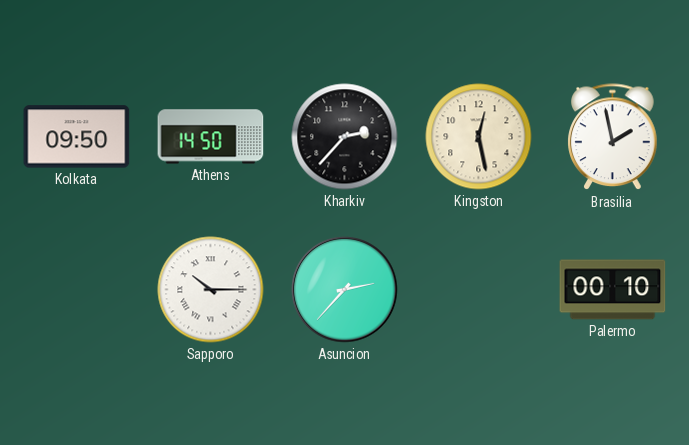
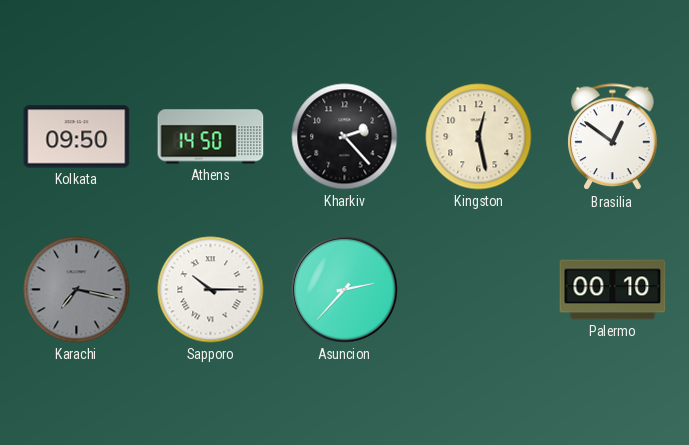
Kharkiv: 2:37 -> 2:23
Brasilia: 1:58 -> 12:51
Karachi: none -> 7:17
